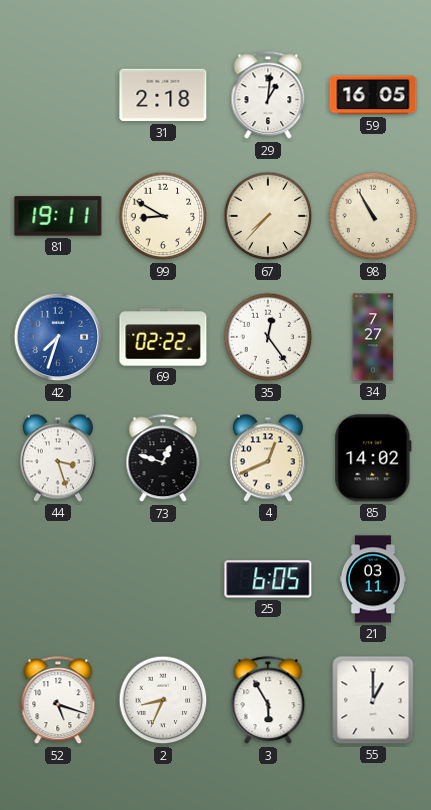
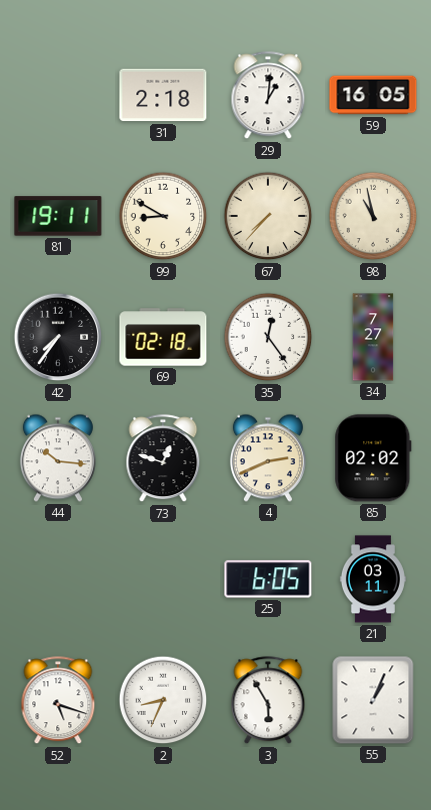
98: 10:55 -> 10:58
42: 7:33 -> 7:36
42 dial: blue -> black
69: 02:22 -> 02:18
44: 3:27 -> 10:16
4: 12:41 -> 2:41
85: 14:02 -> 02:02
55: 1:00 -> 1:04
